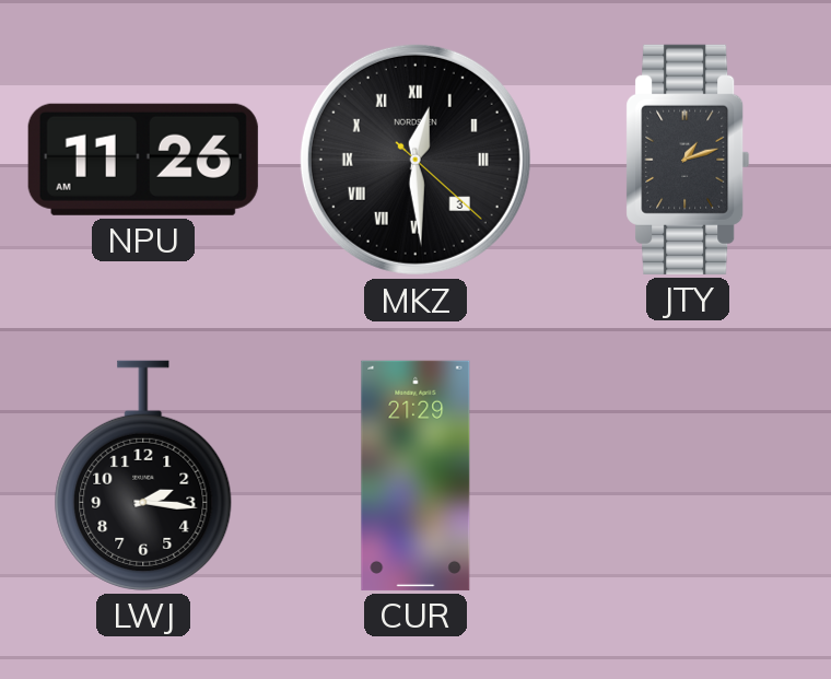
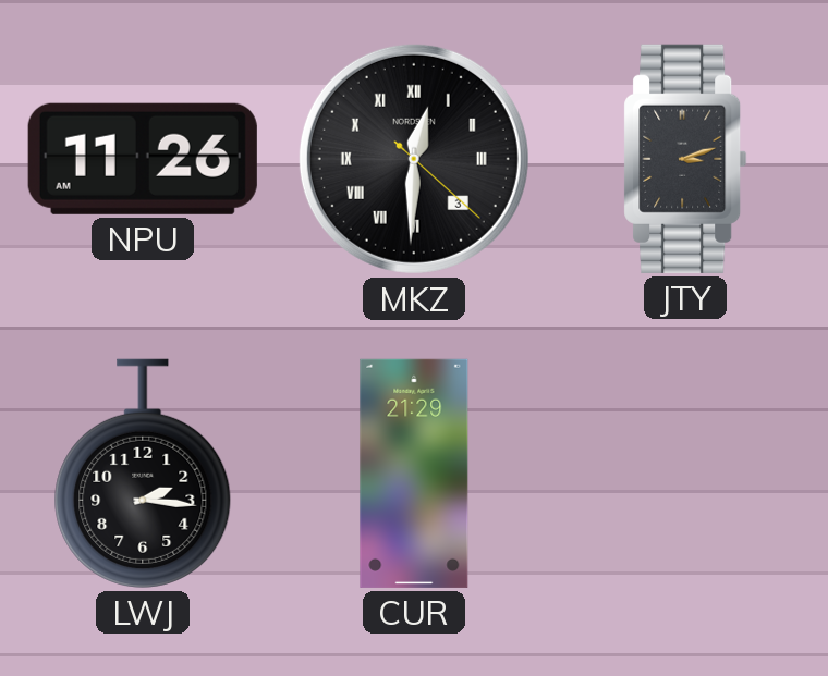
MKZ: 12:29 -> 12:30
JTY: 1:12 -> 3:12
